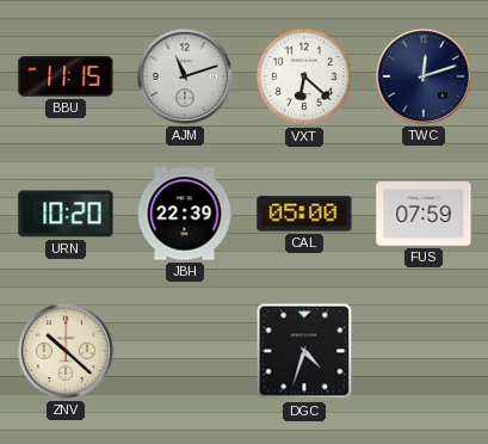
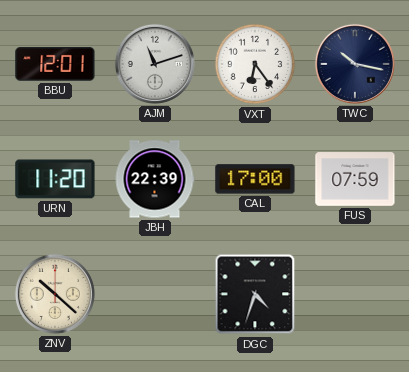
BBU: 11:15 -> 12:01
VXT: 6:22 -> 6:24
TWC: 12:12 -> 10:17
URN: 10:20 -> 11:20
CAL: 05:00 -> 17:00
